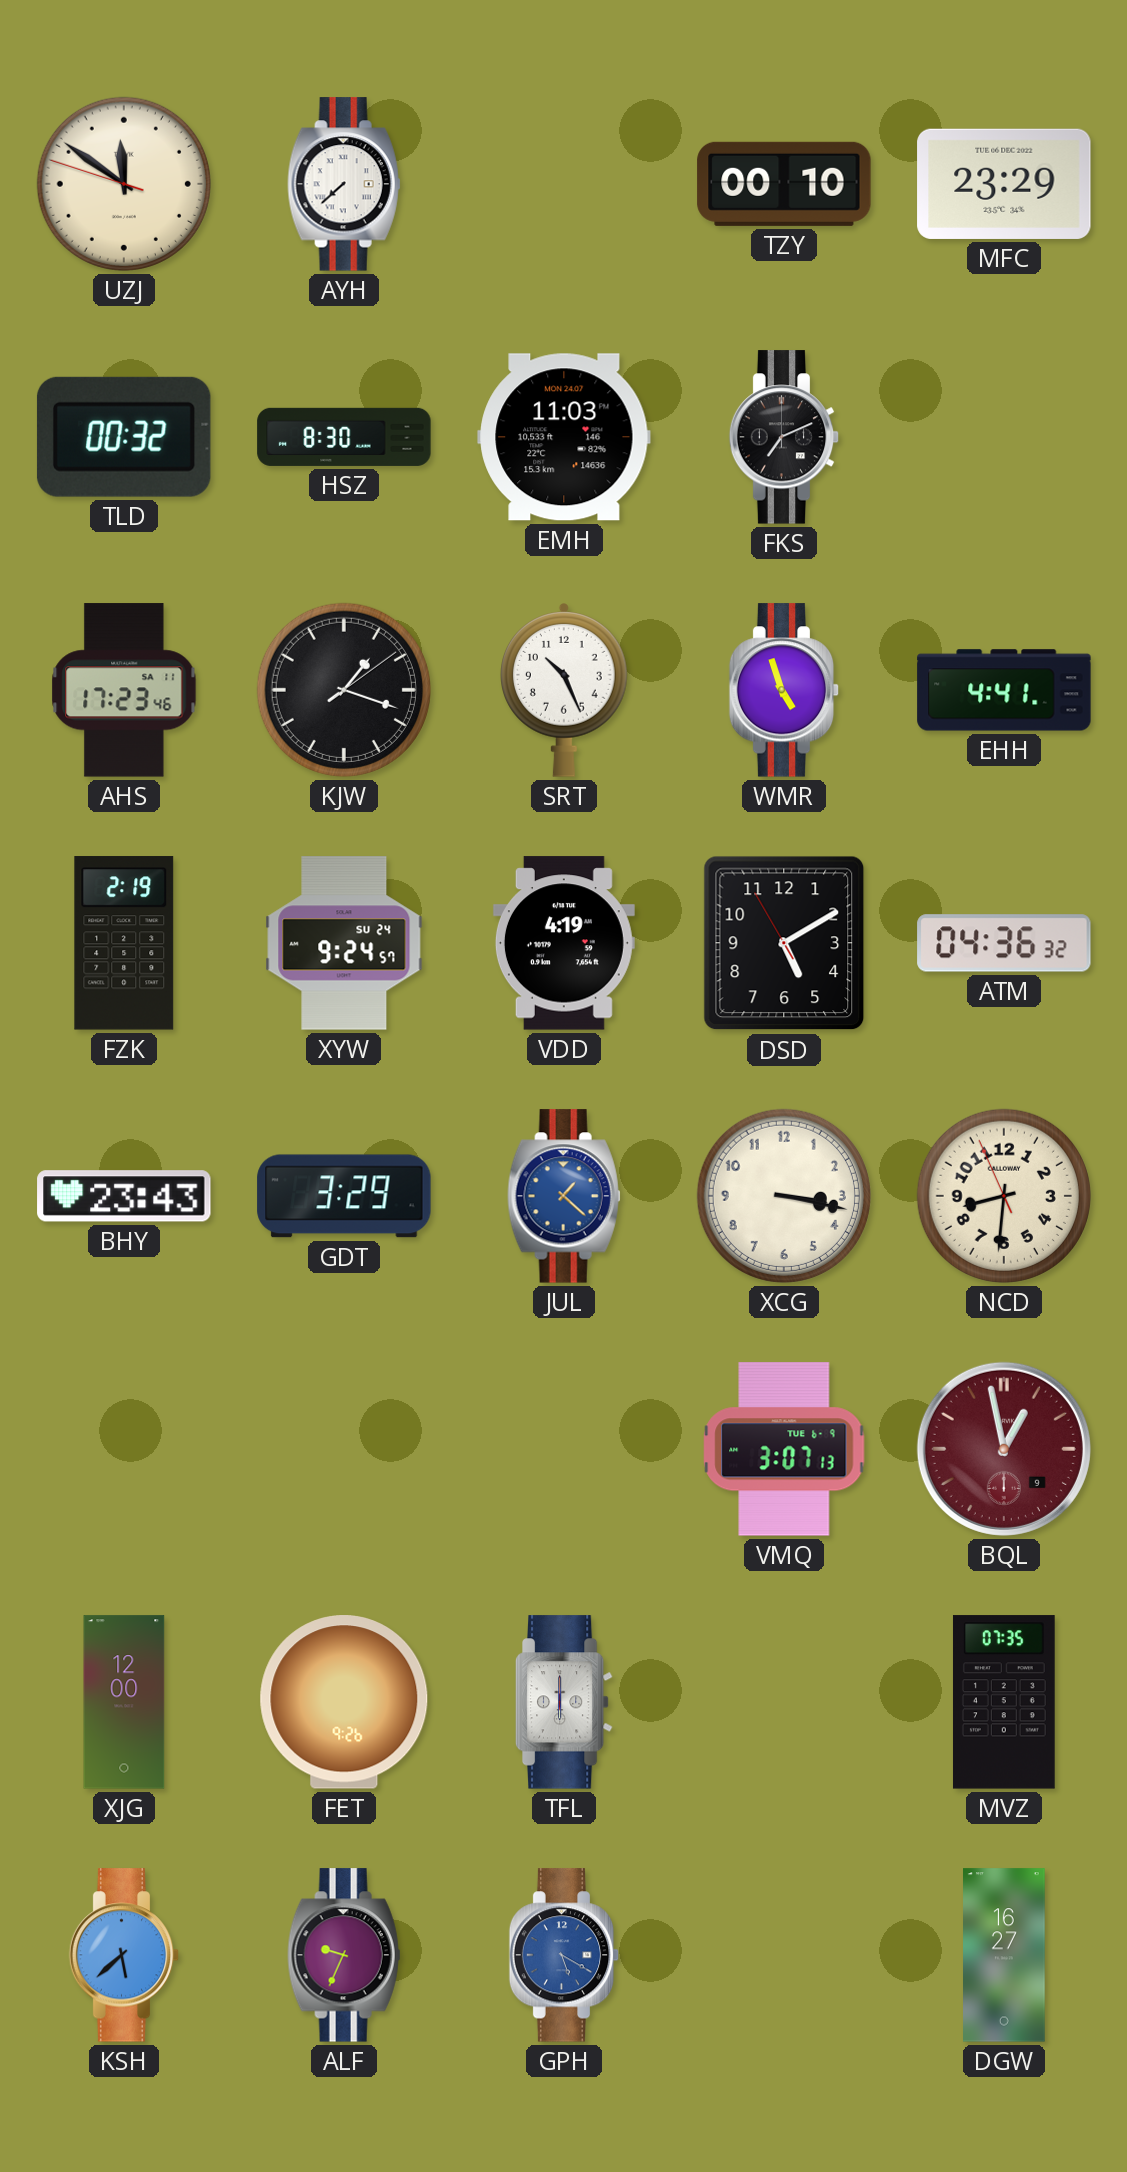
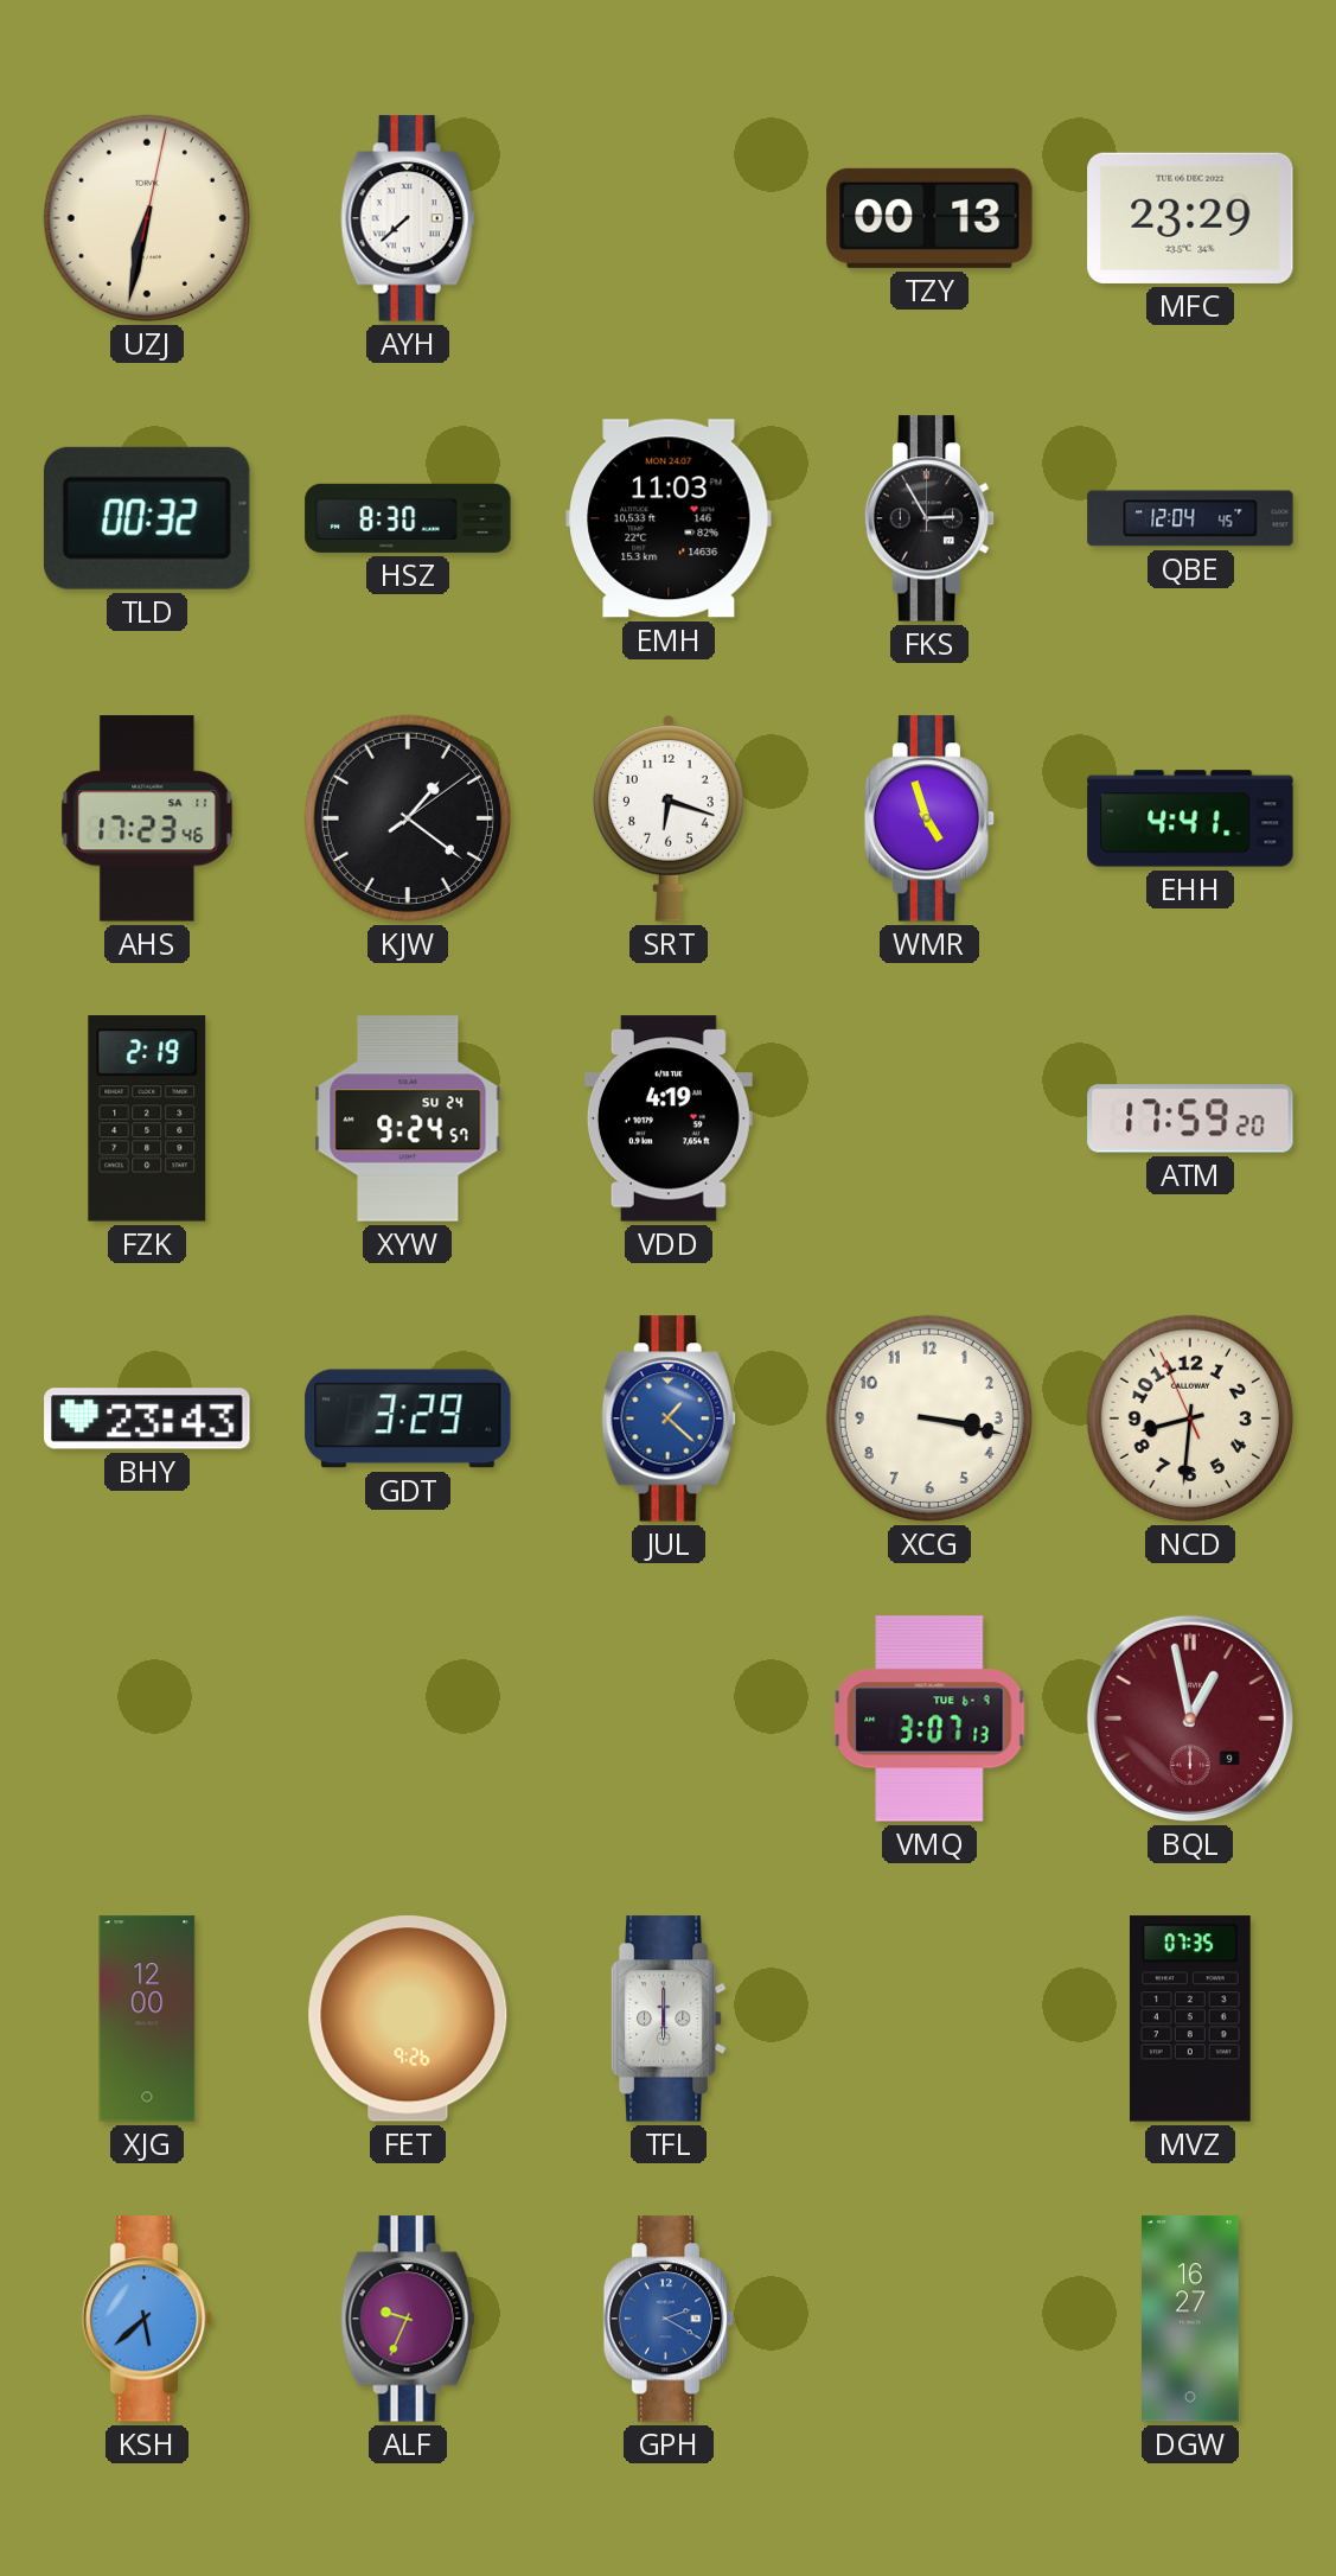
UZJ: 11:50 -> 6:32
TZY: 00:10 -> 00:13
FKS: 7:11 -> 2:55
QBE: none -> 12:04
KJW: 1:18 -> 1:21
SRT: 10:26 -> 6:18
DSD: 5:09 -> none
ATM: 04:36 -> 17:59
GPH: 5:20 -> 2:20
